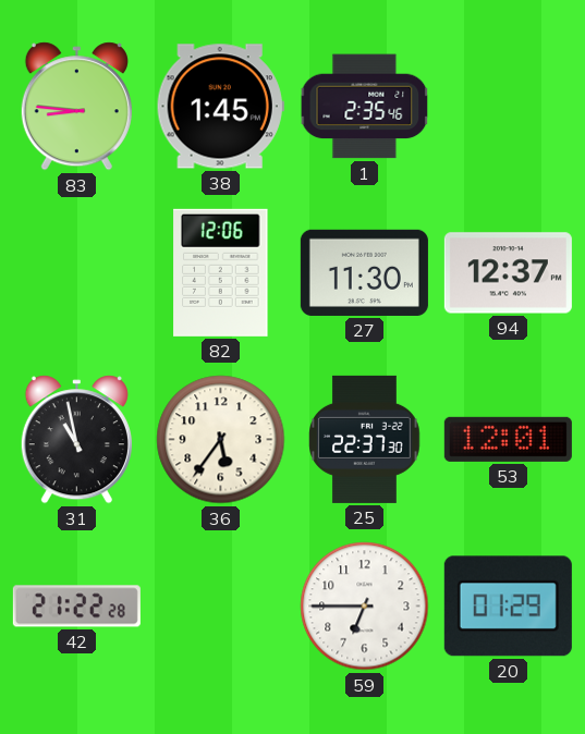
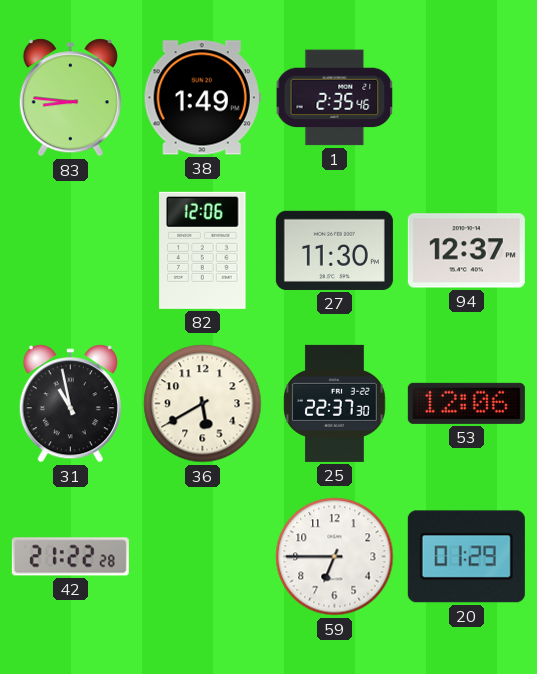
38: 1:45 -> 1:49
36: 5:36 -> 5:40
53: 12:01 -> 12:06
